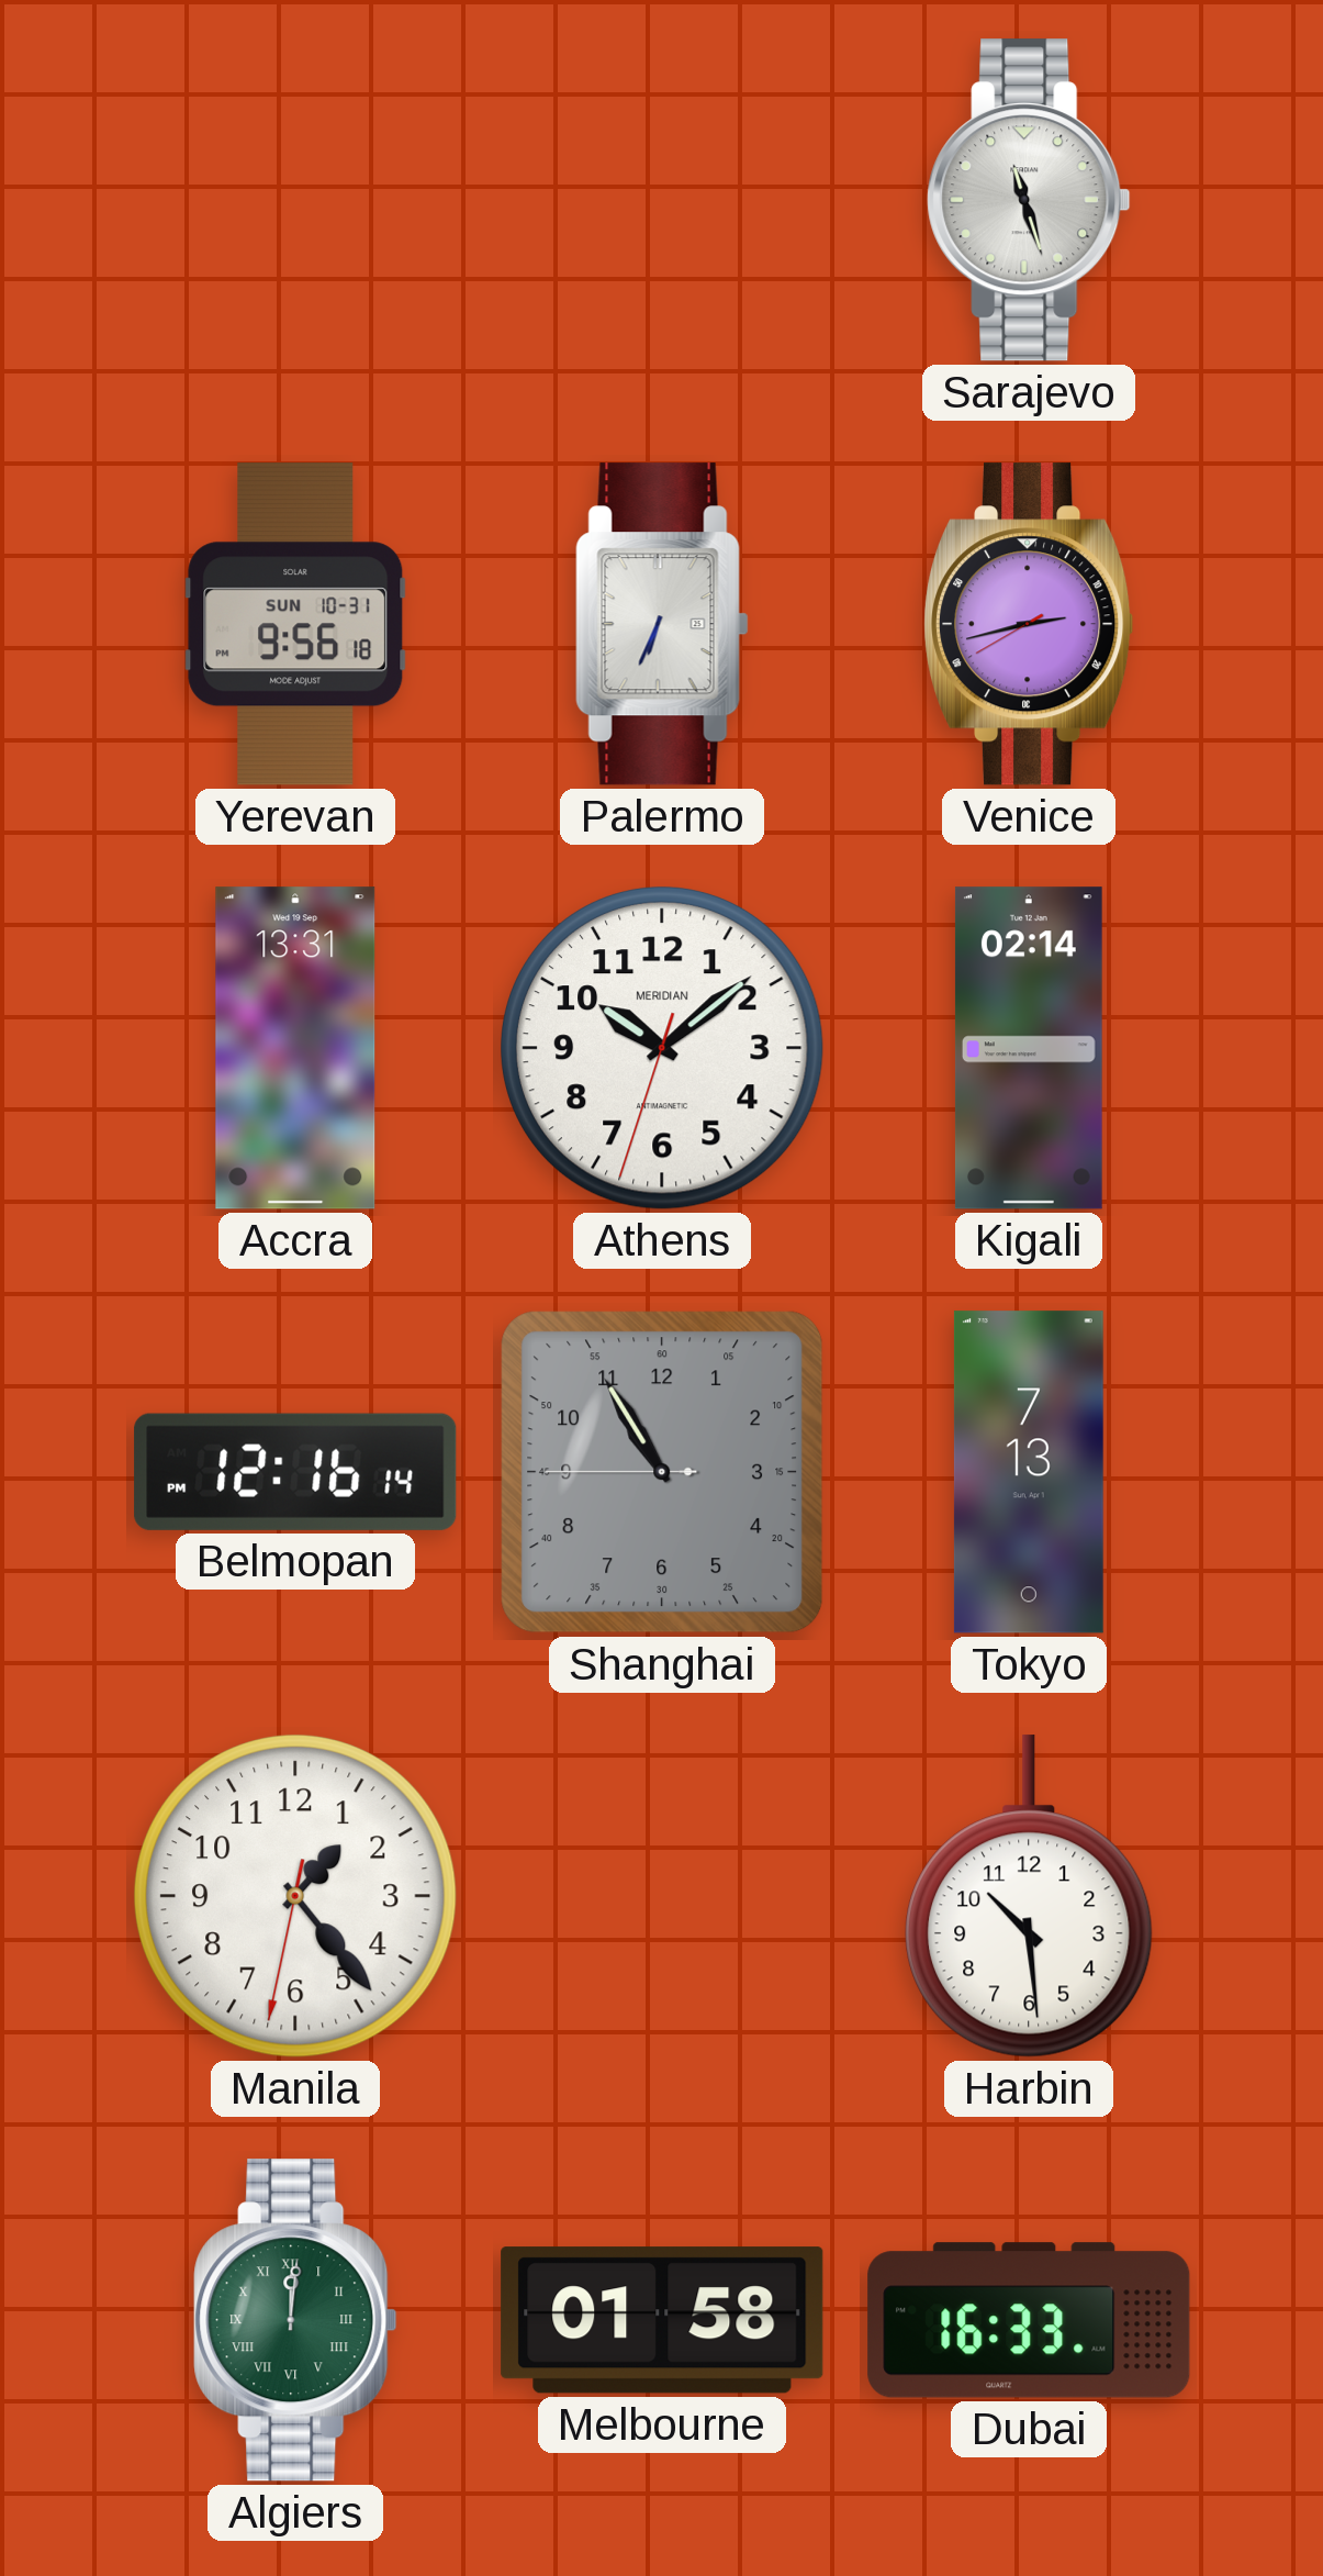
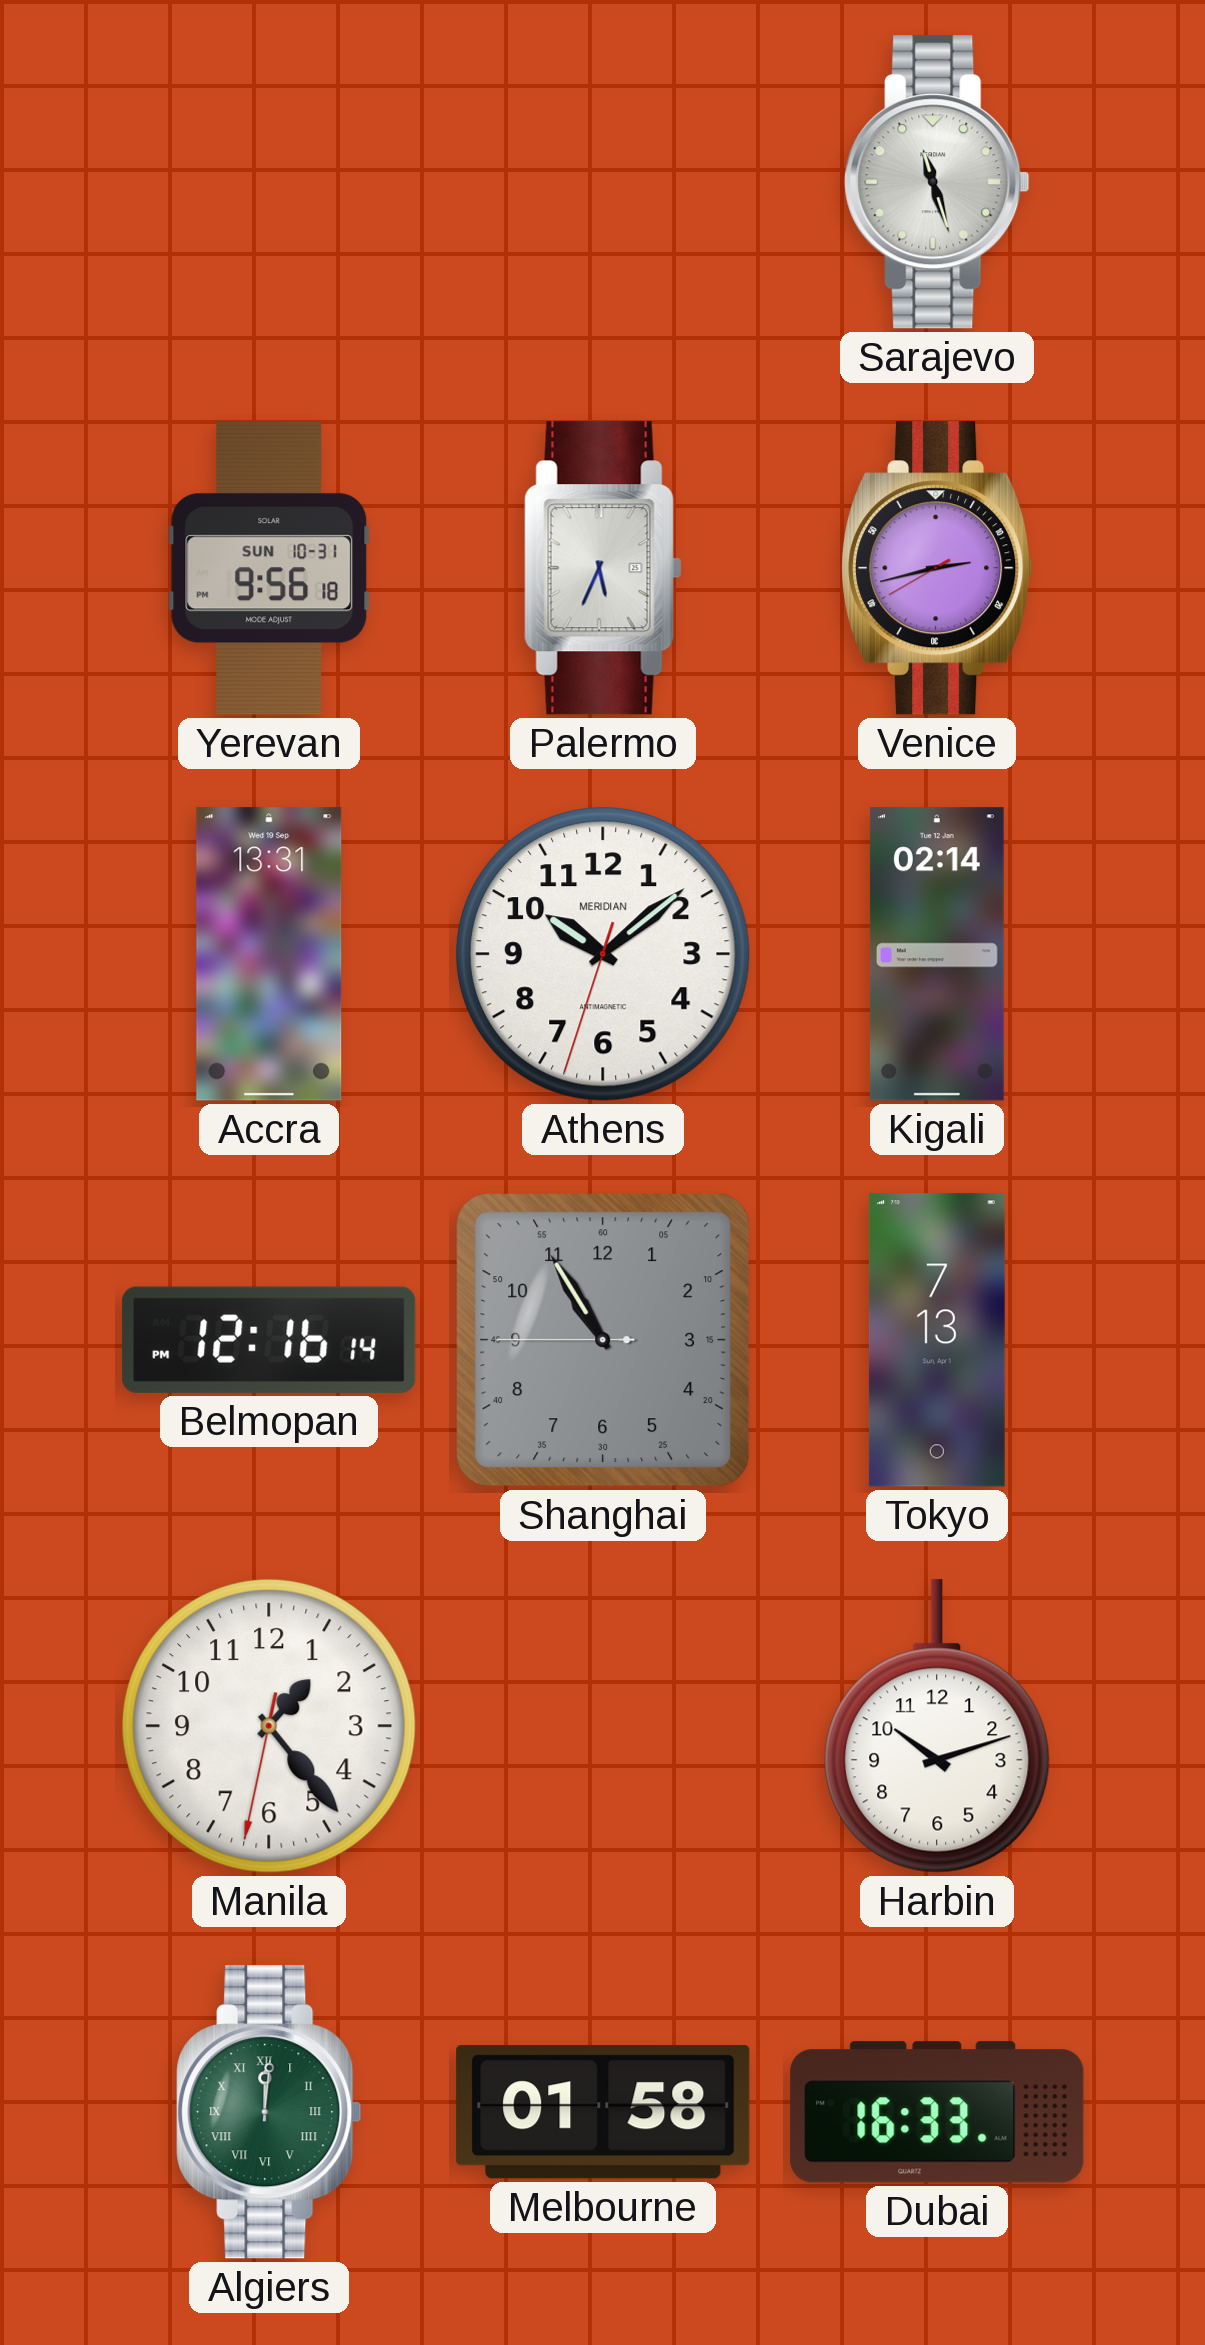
Palermo: 6:34 -> 5:34
Harbin: 10:29 -> 10:12
